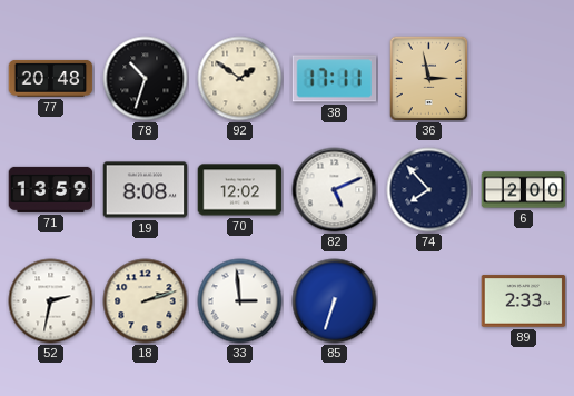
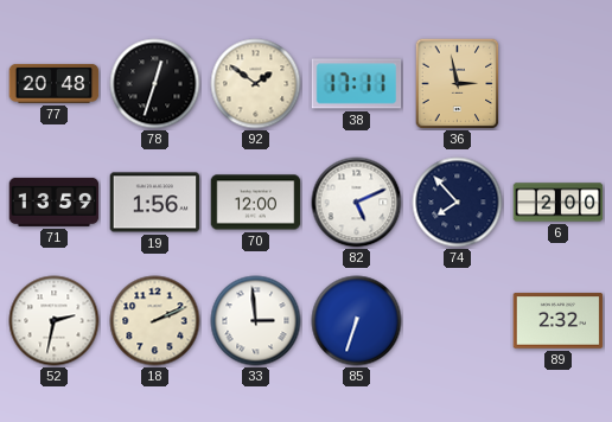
78: 10:33 -> 12:33
19: 8:08 -> 1:56
70: 12:02 -> 12:00
18: 2:12 -> 2:11
89: 2:33 -> 2:32
